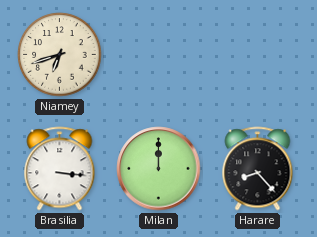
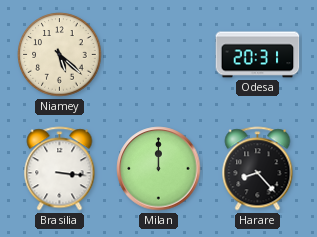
Niamey: 6:42 -> 5:22
Odesa: none -> 20:31
